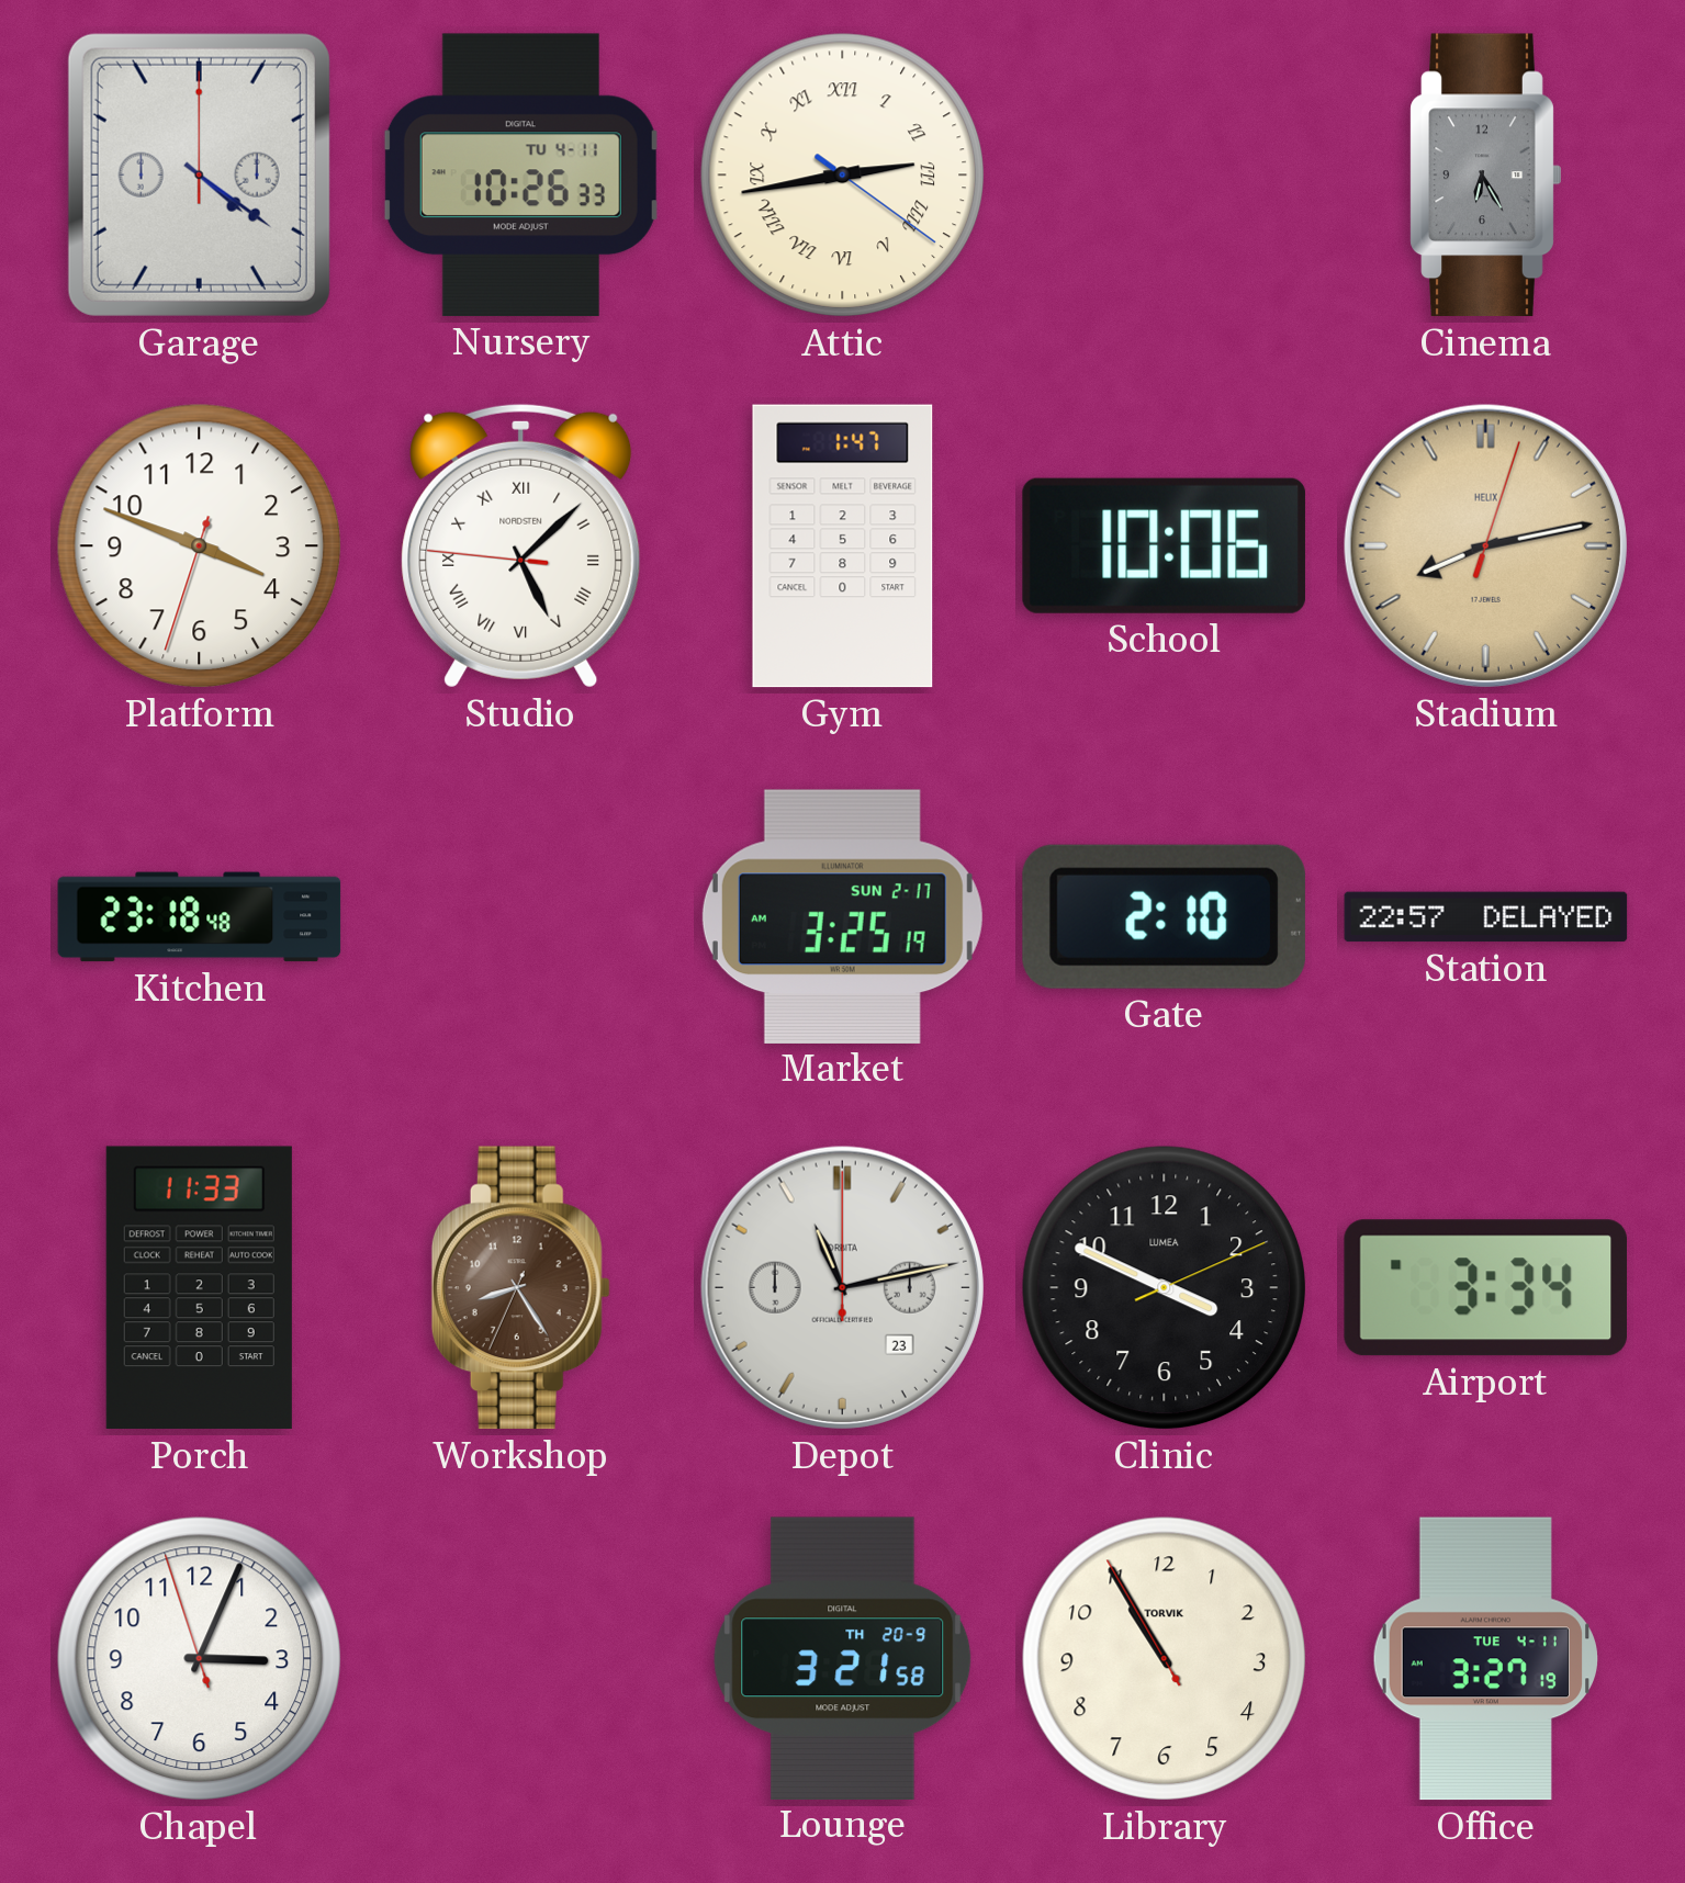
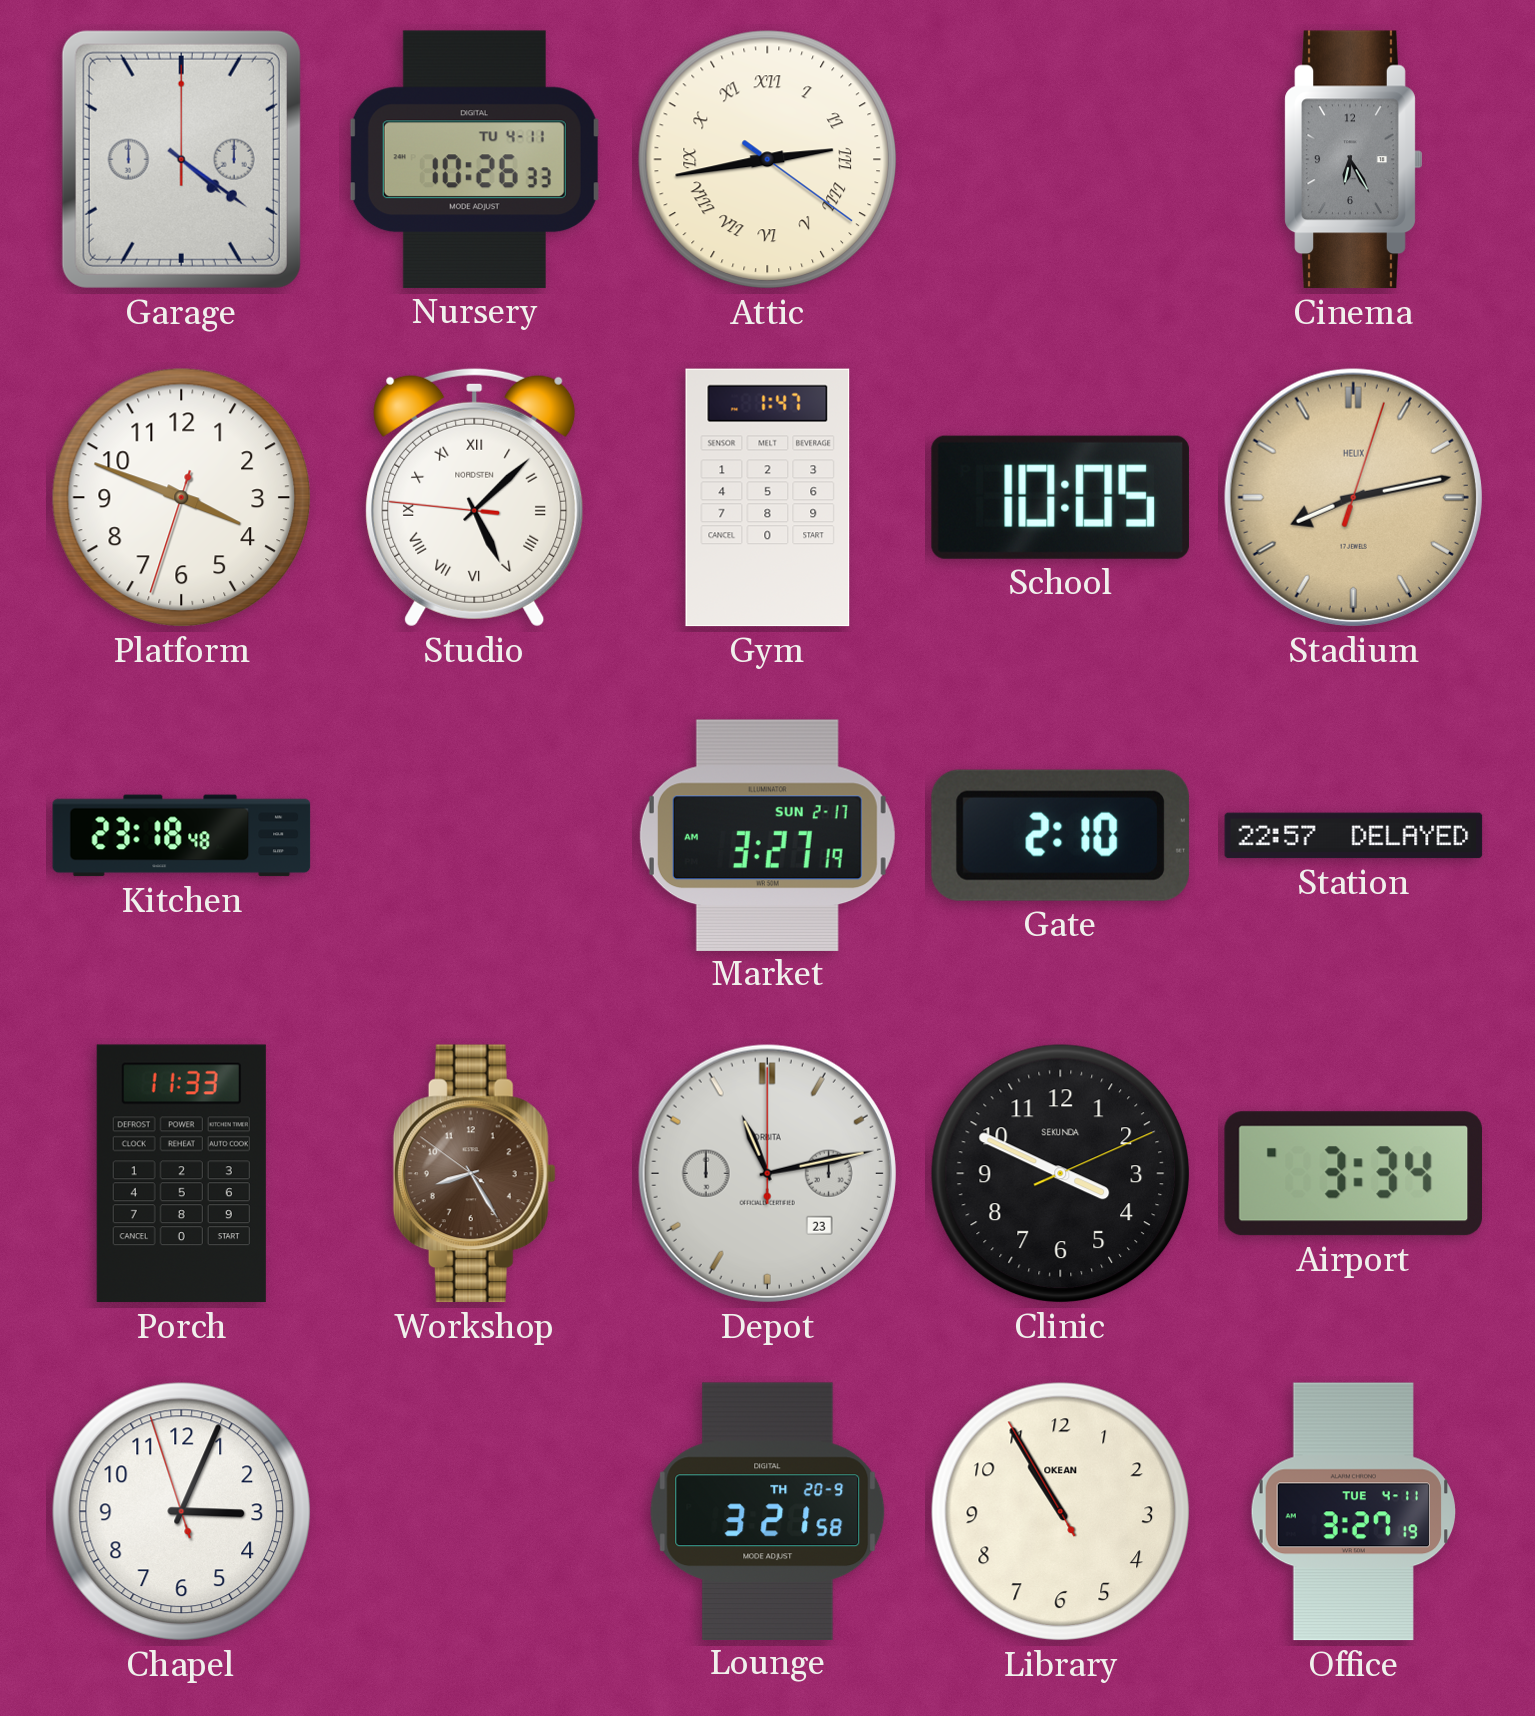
School: 10:06 -> 10:05
Market: 3:25 -> 3:27
Workshop: 8:24:34 -> 8:24:51
Clinic brand: LUMEA -> SEKUNDA
Library brand: TORVIK -> OKEAN
